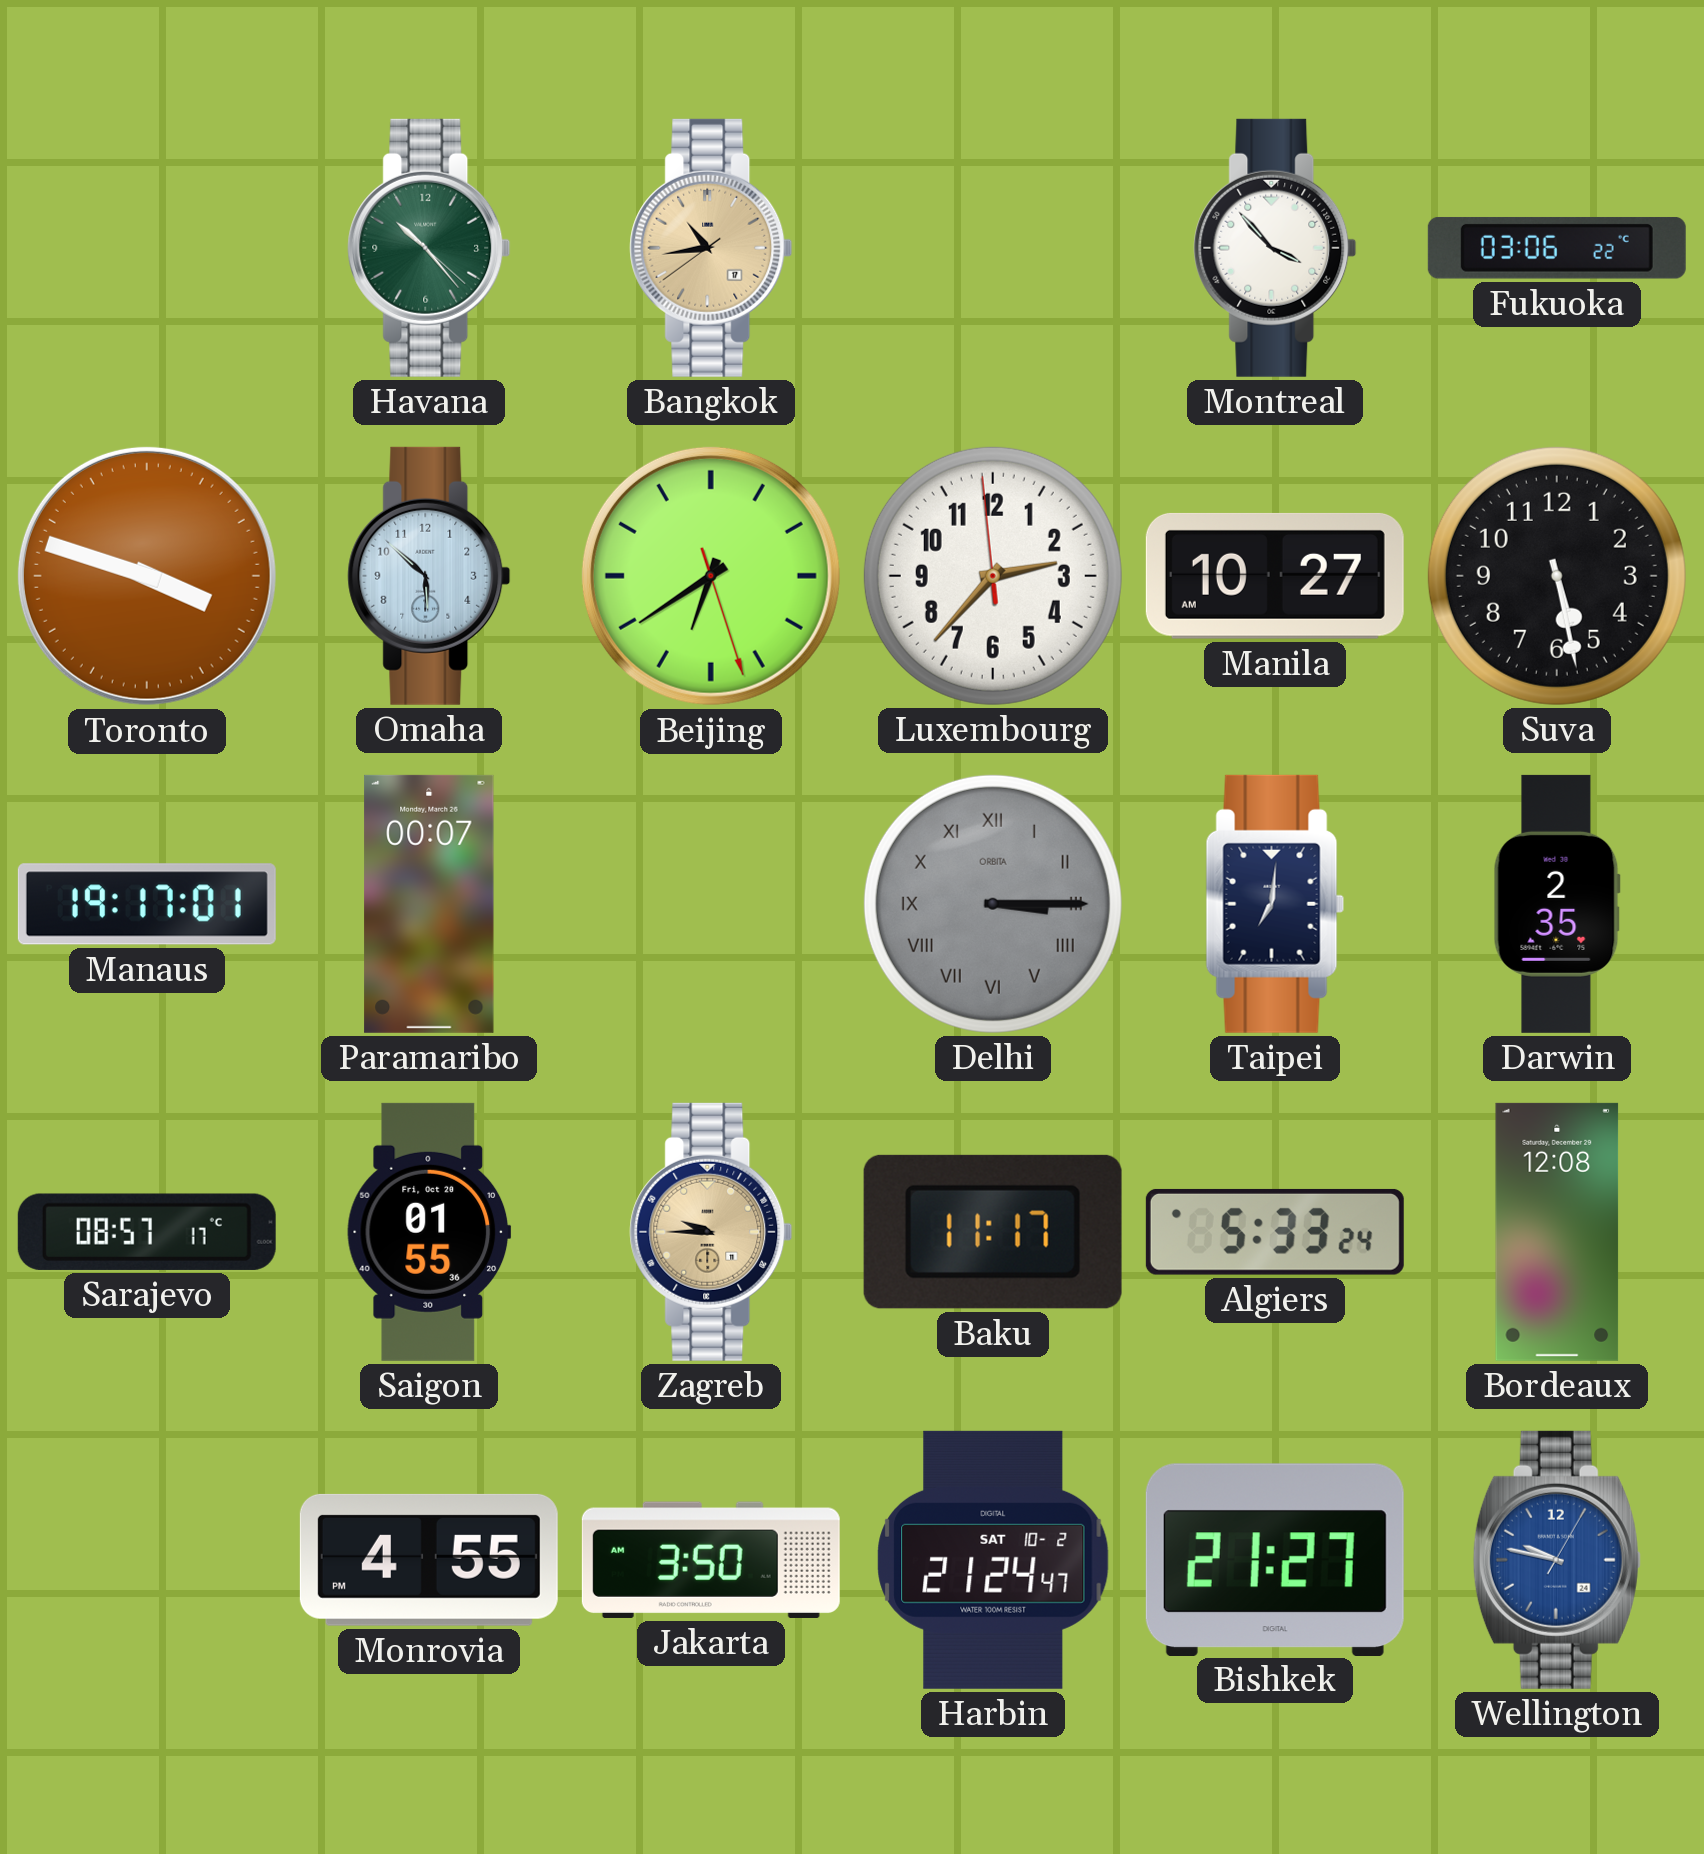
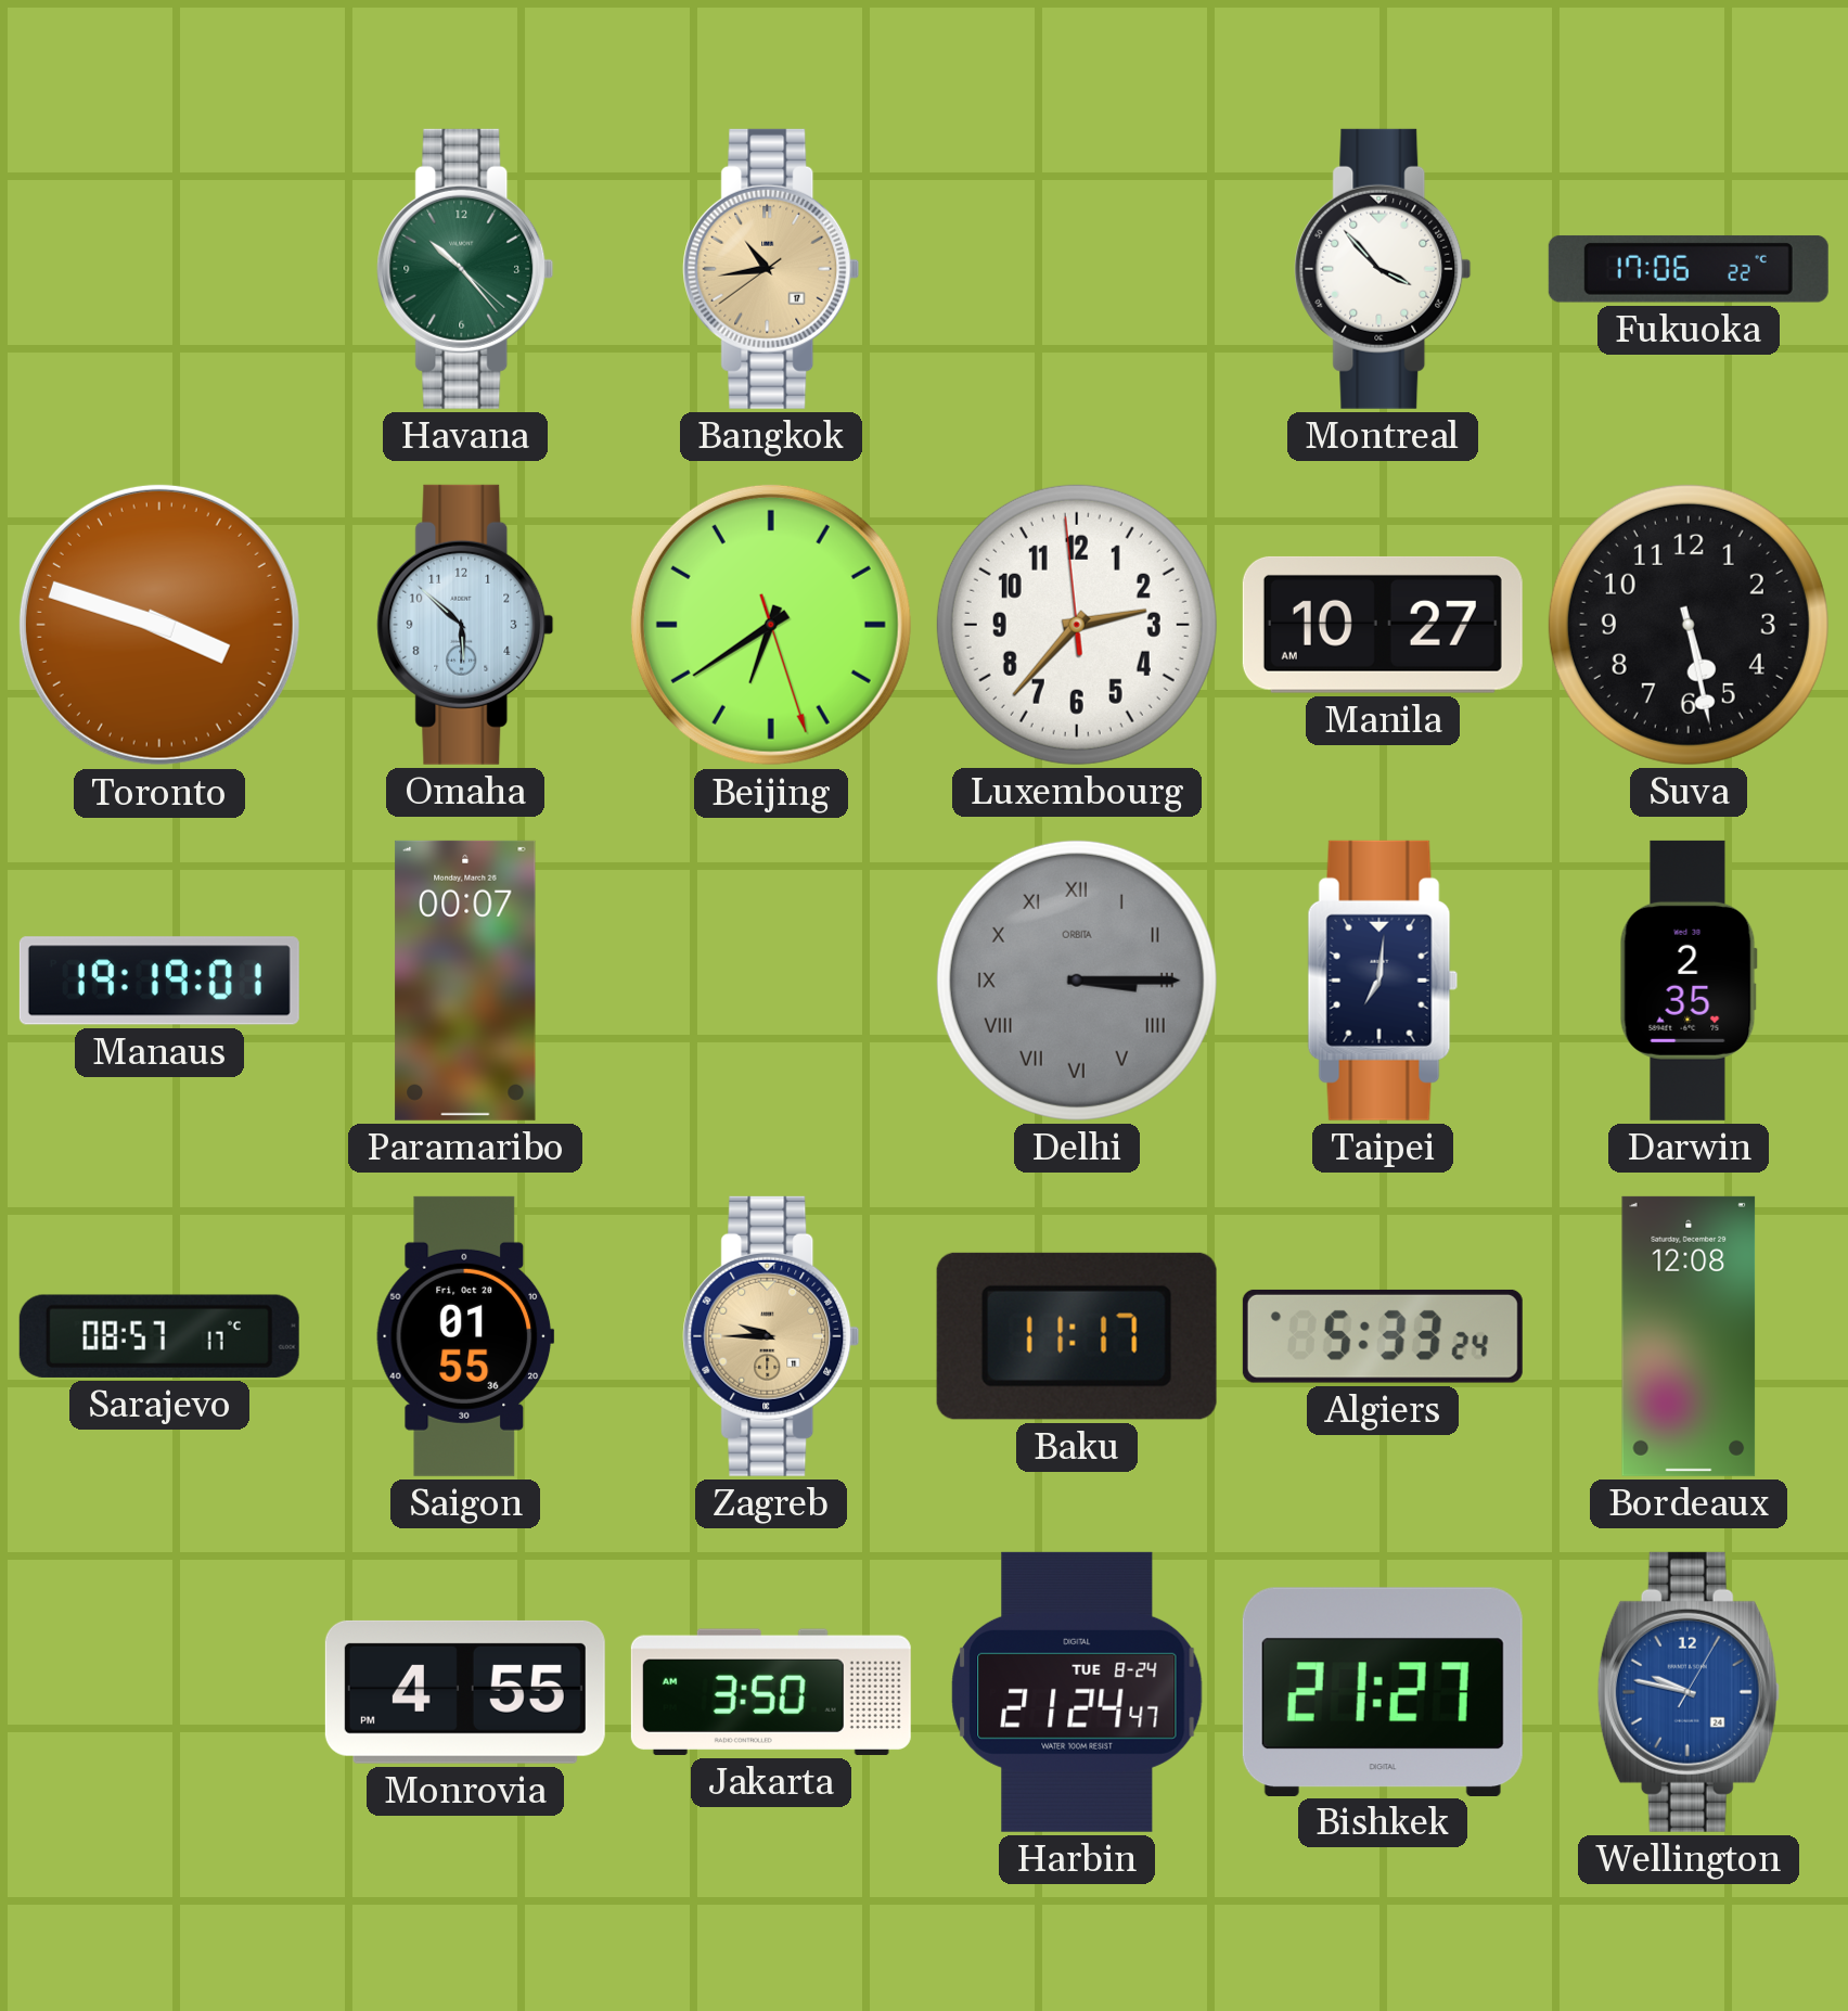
Fukuoka: 03:06 -> 17:06
Manaus: 19:17 -> 19:19
Harbin date: SAT 10-2 -> TUE 8-24
